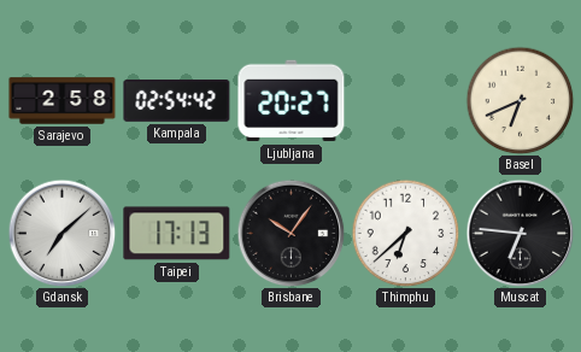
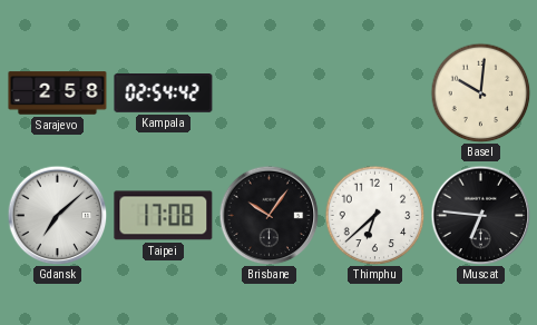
Ljubljana: 20:27 -> none
Basel: 6:41 -> 10:01
Taipei: 17:13 -> 17:08
